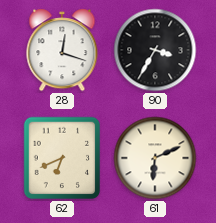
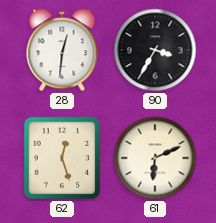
28: 12:18 -> 12:31
62: 6:41 -> 12:27
